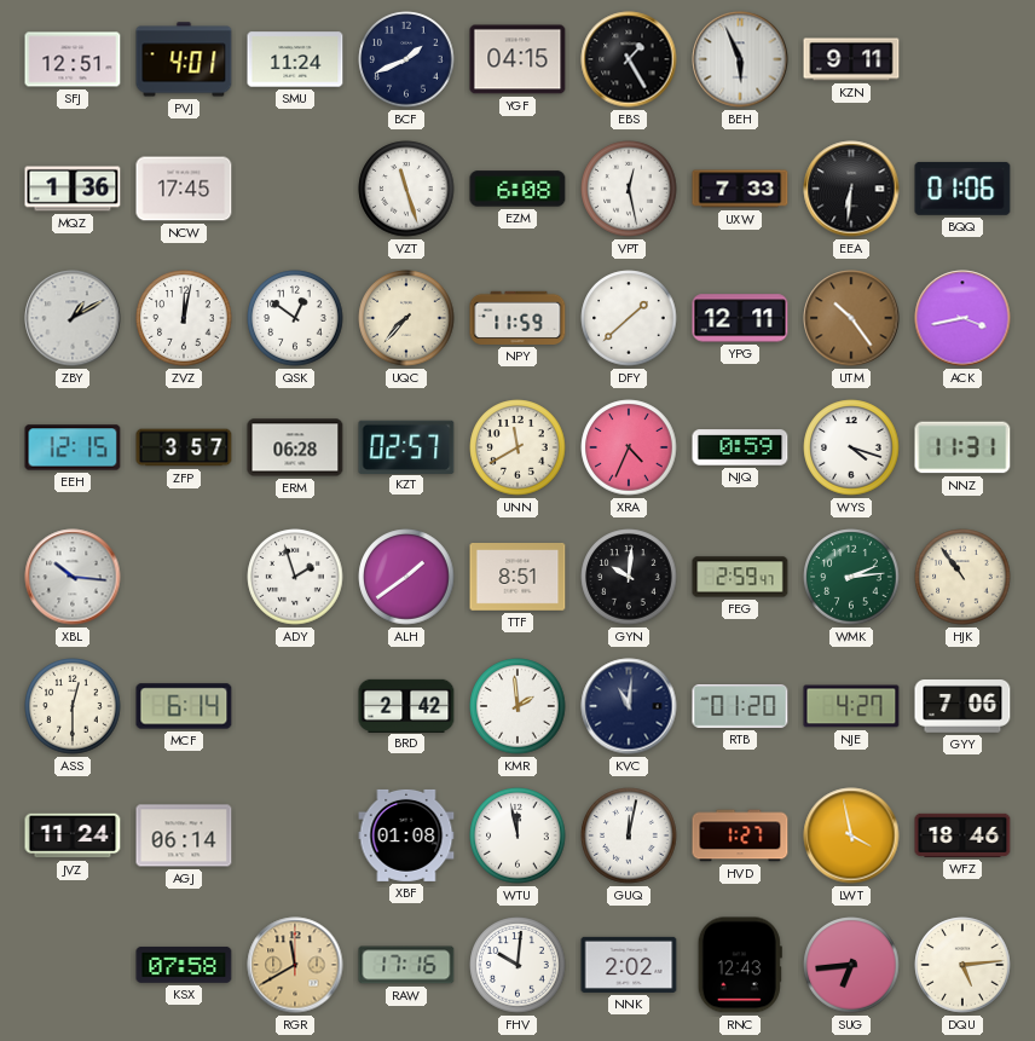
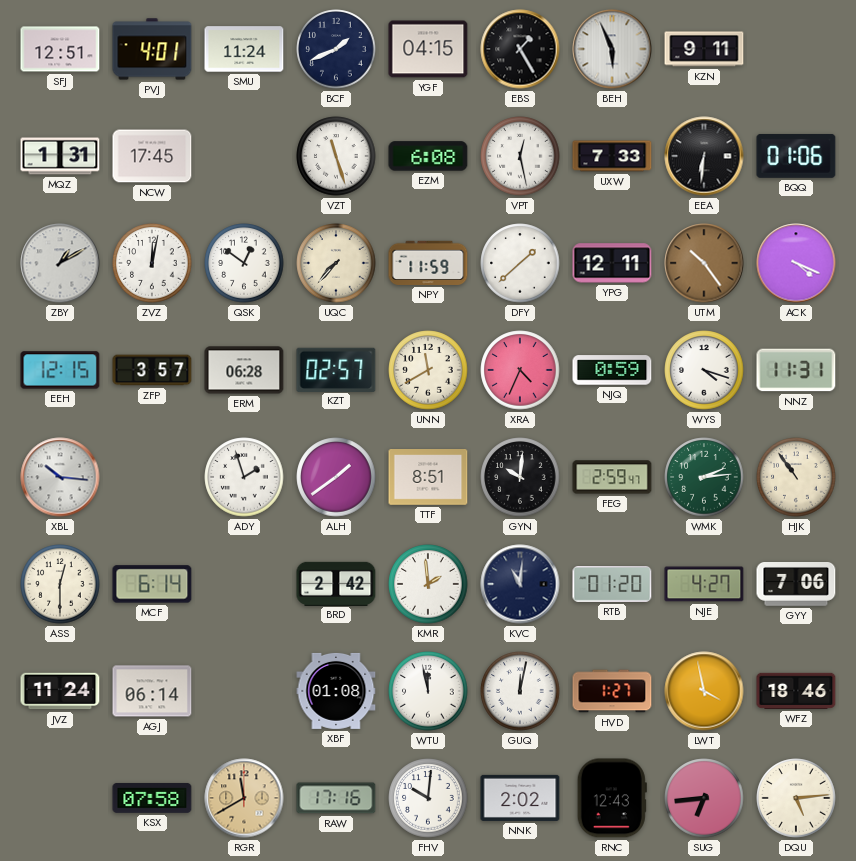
MQZ: 1:36 -> 1:31
ACK: 3:43 -> 4:19
